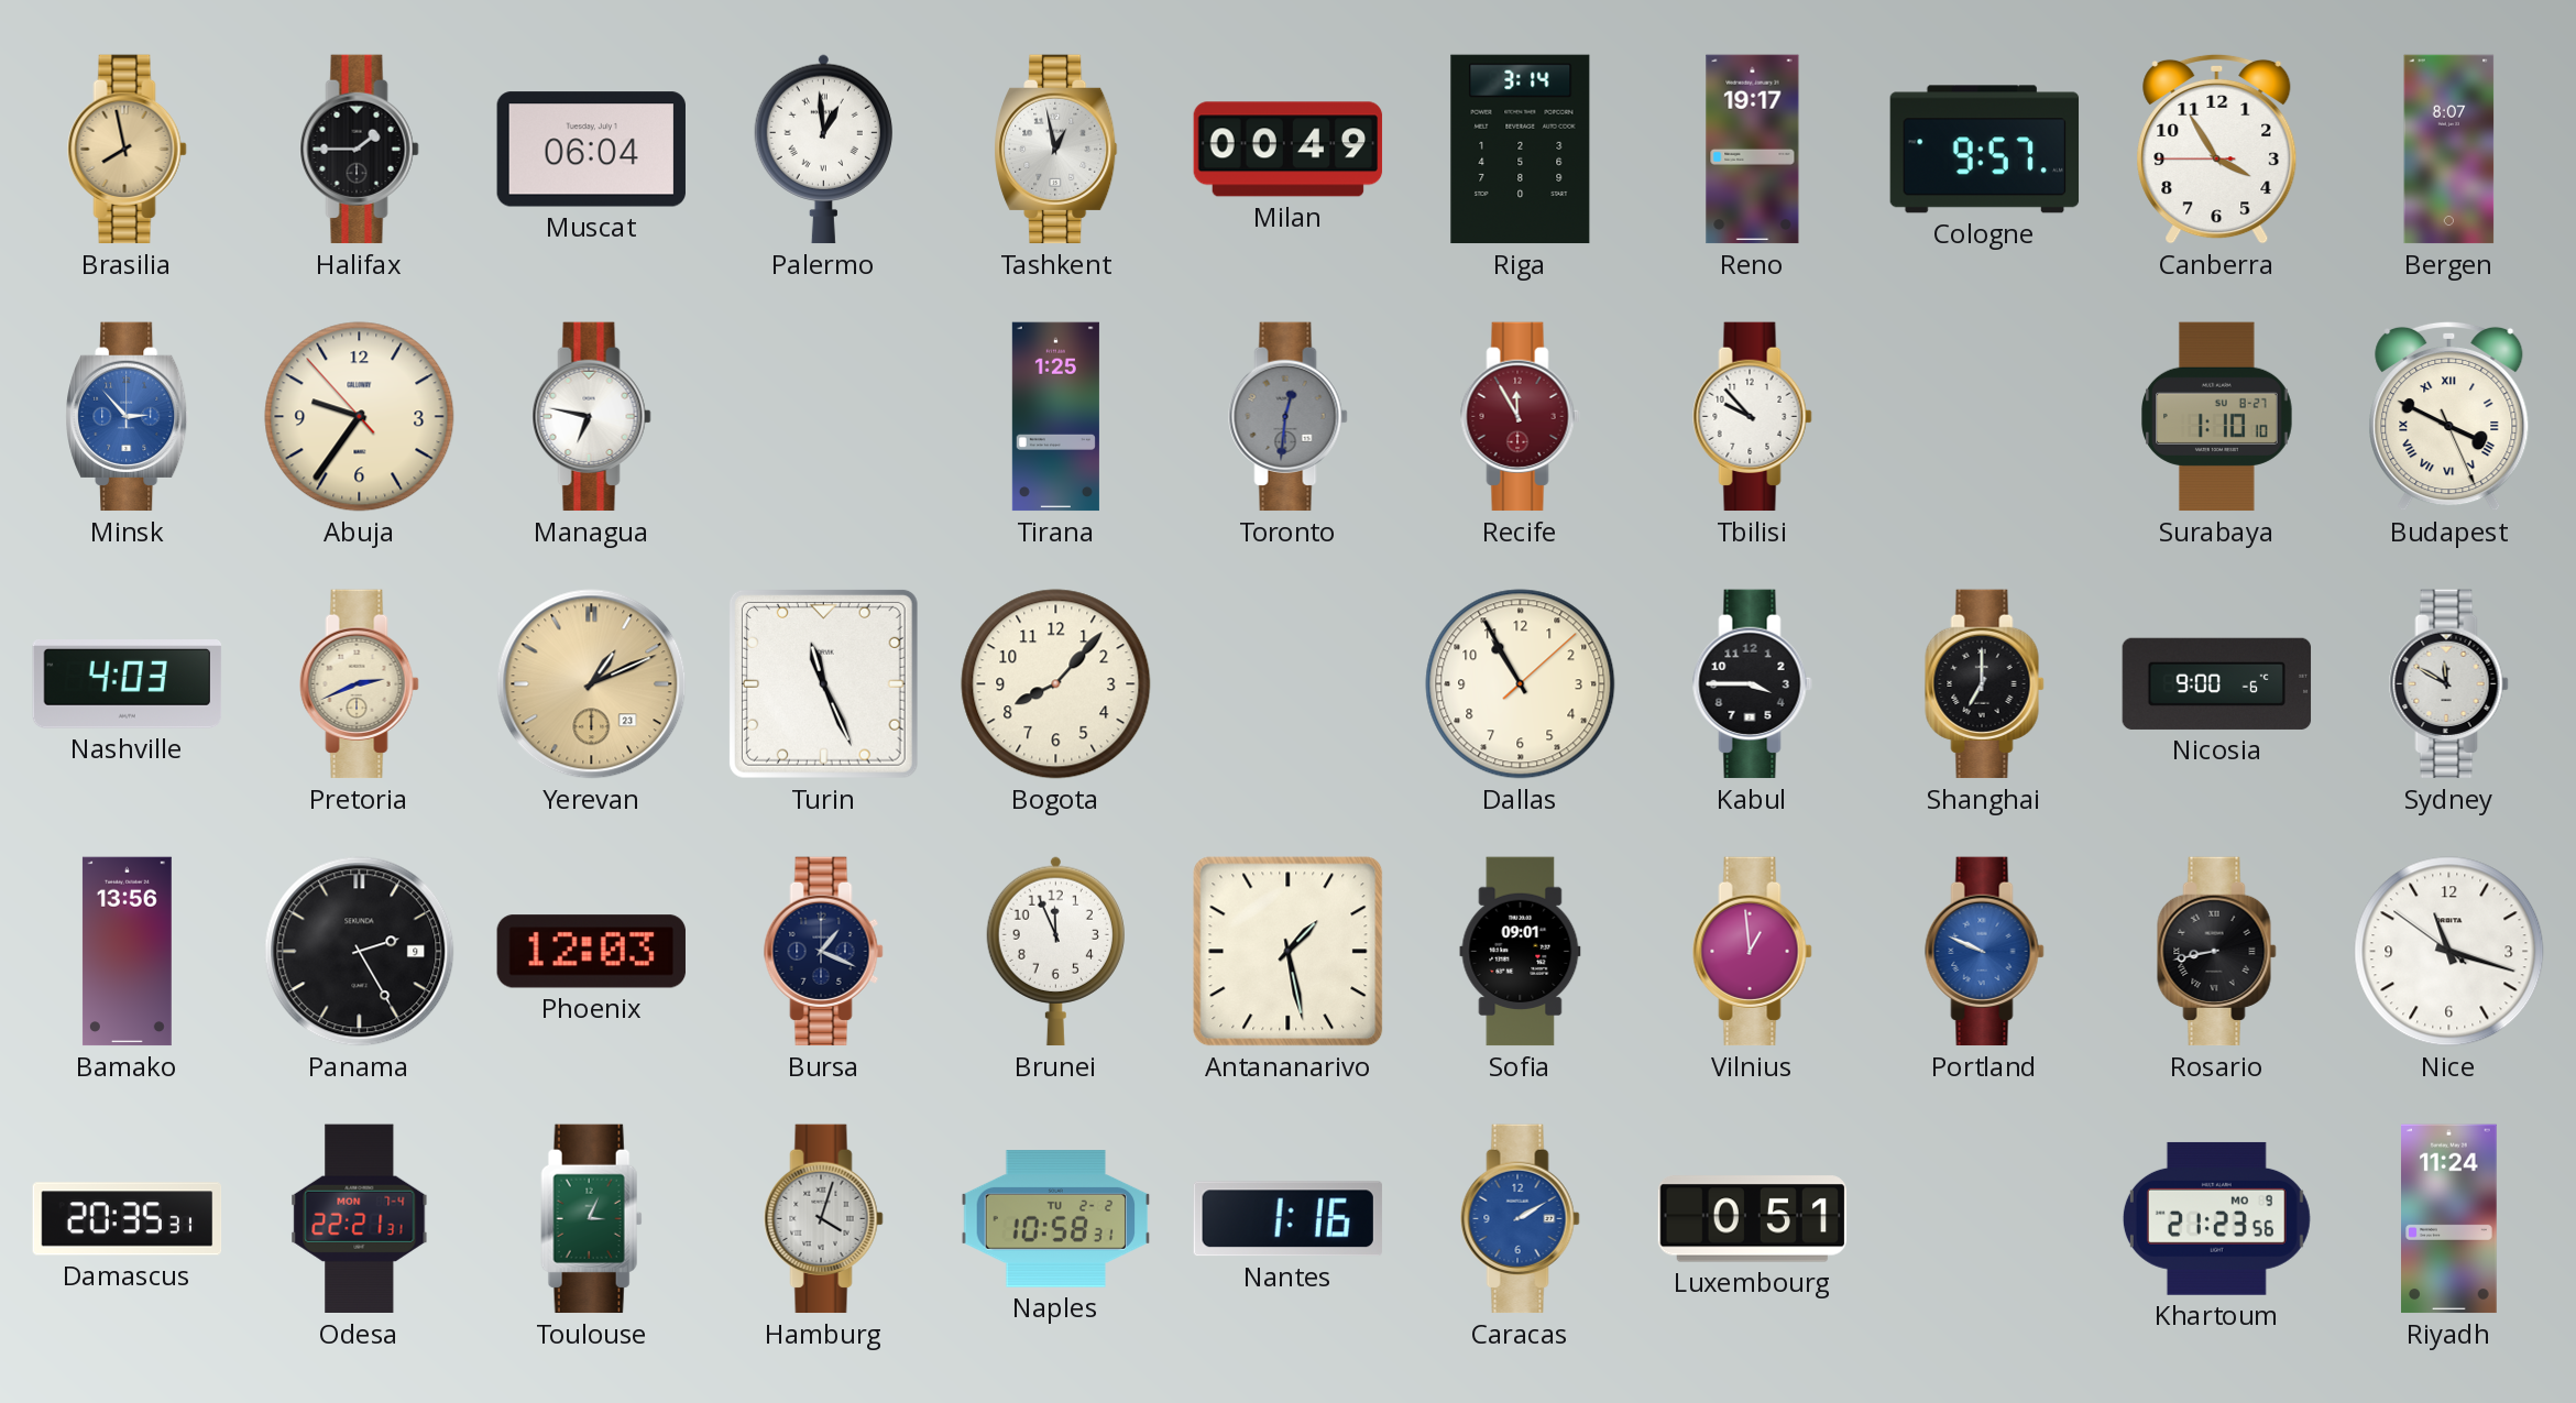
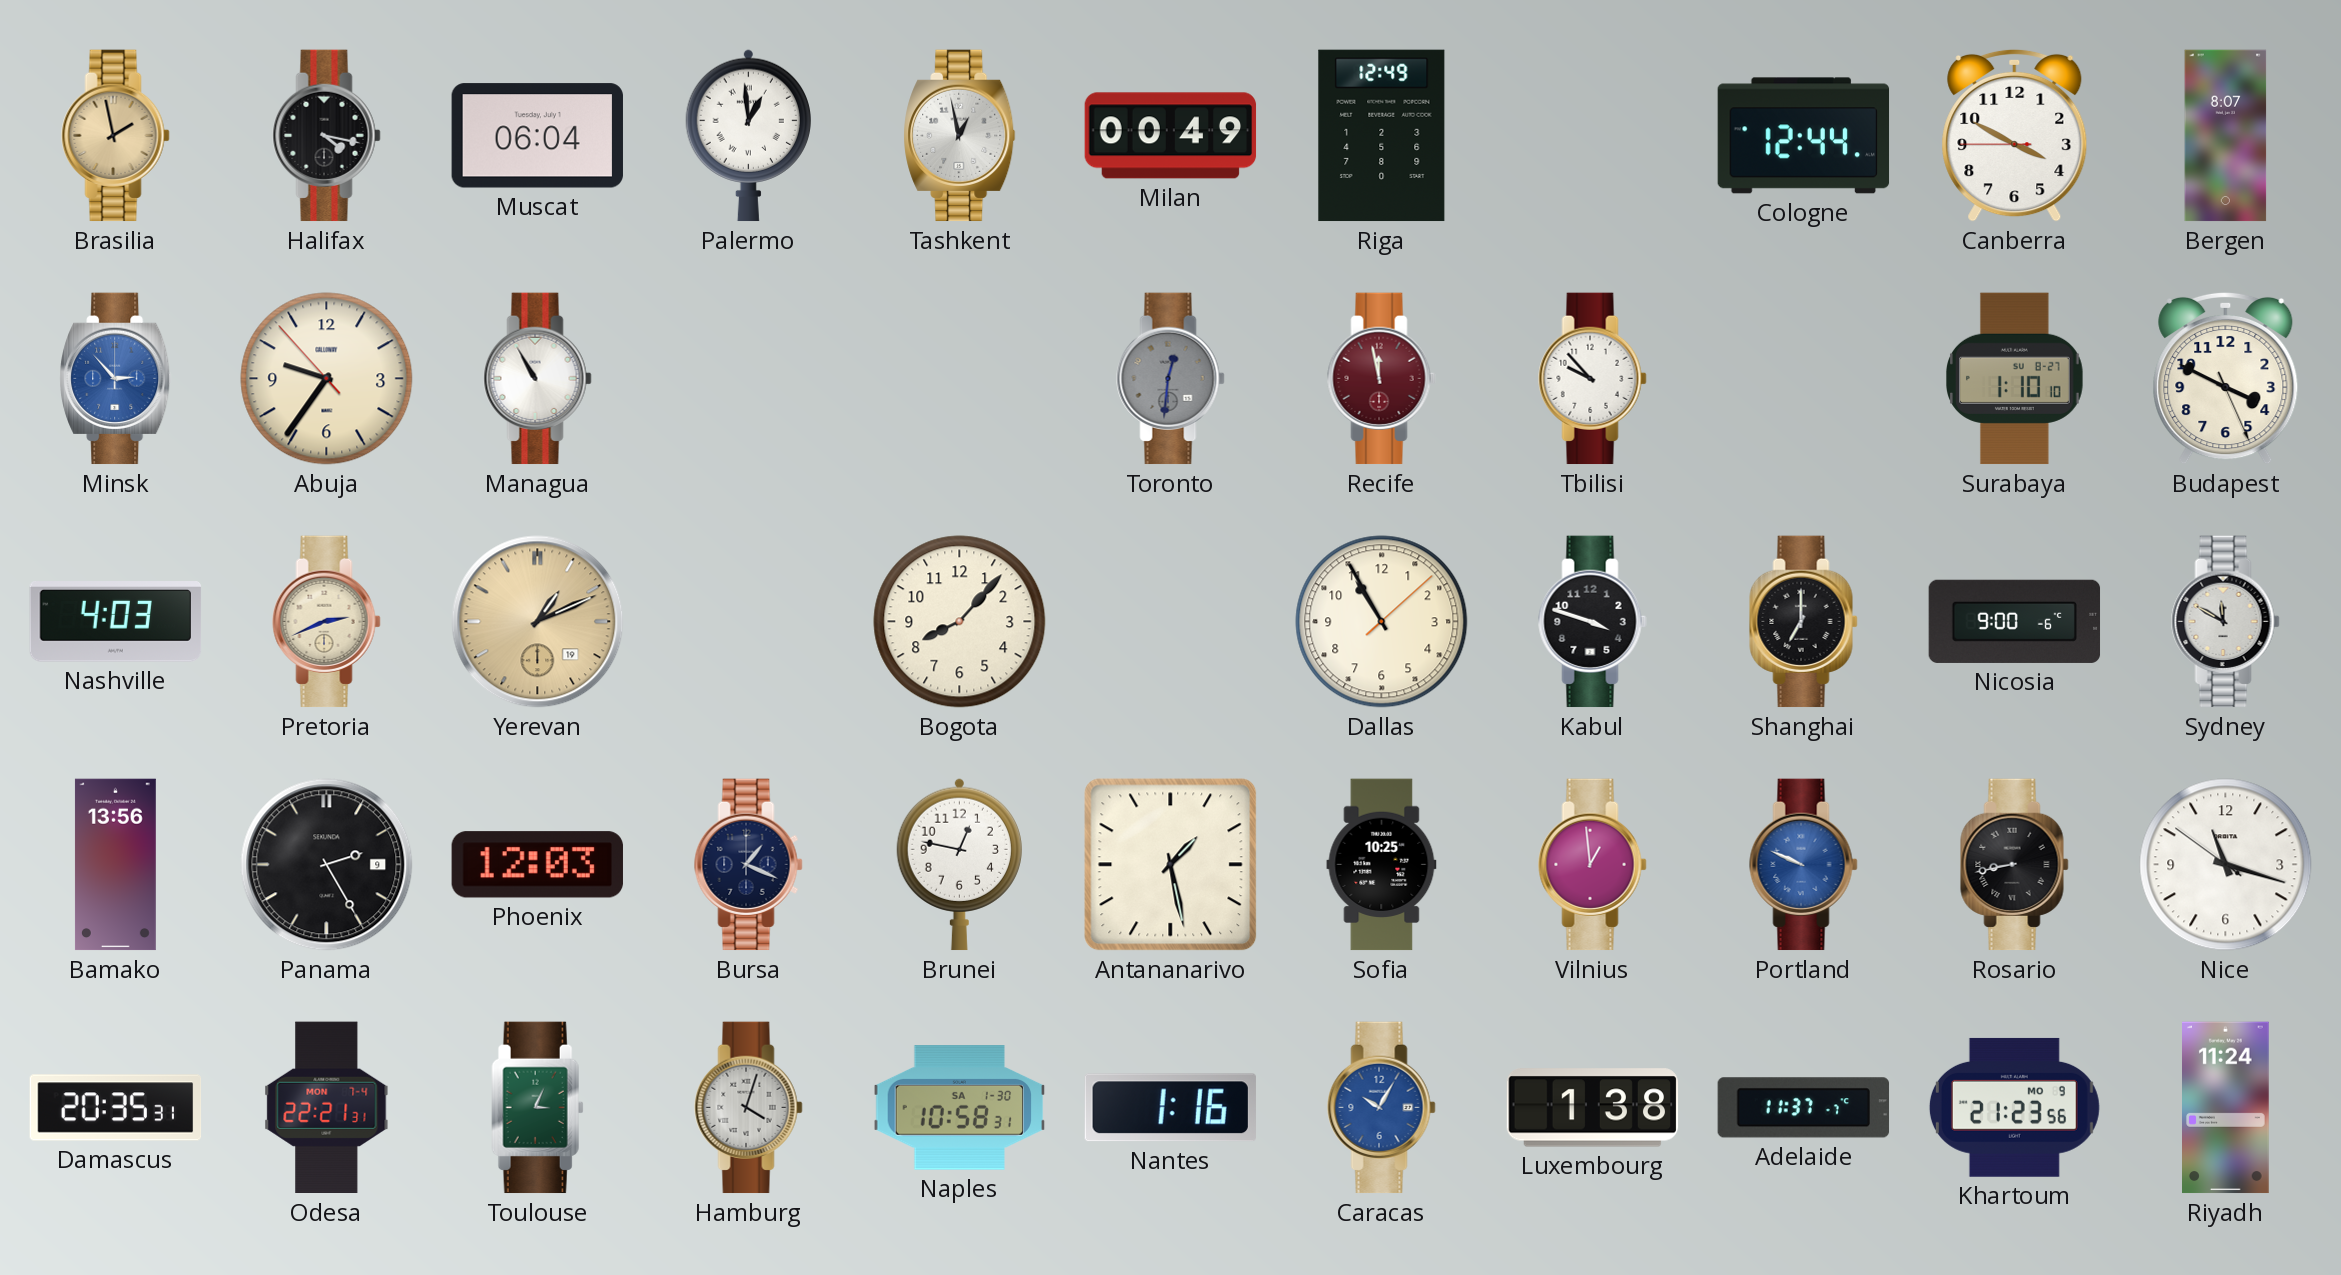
Brasilia: 7:58 -> 1:58
Halifax: 1:45 -> 4:17
Riga: 3:14 -> 12:49
Reno: 19:17 -> none
Cologne: 9:57 -> 12:44
Canberra: 3:54 -> 3:49
Managua: 6:47 -> 10:55
Tirana: 1:25 -> none
Recife: 11:55 -> 11:58
Budapest numerals: Roman -> Arabic
Yerevan date: 23 -> 19
Turin: 11:26 -> none
Kabul: 3:45 -> 3:48
Brunei: 11:56 -> 12:47
Sofia: 09:01 -> 10:25
Naples date: TU 2-2 -> SA 1-30
Caracas: 2:10 -> 10:05
Luxembourg: 0:51 -> 1:38
Adelaide: none -> 11:37
